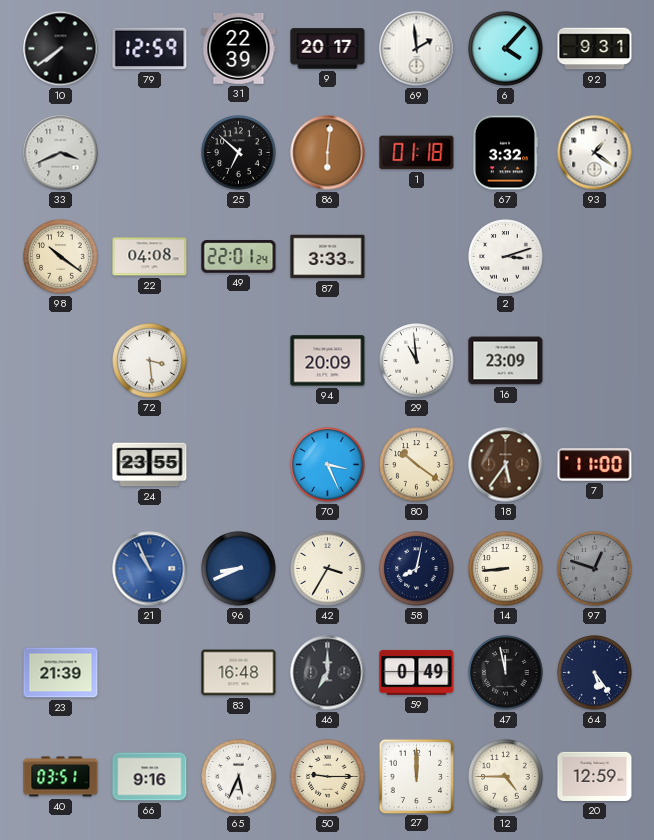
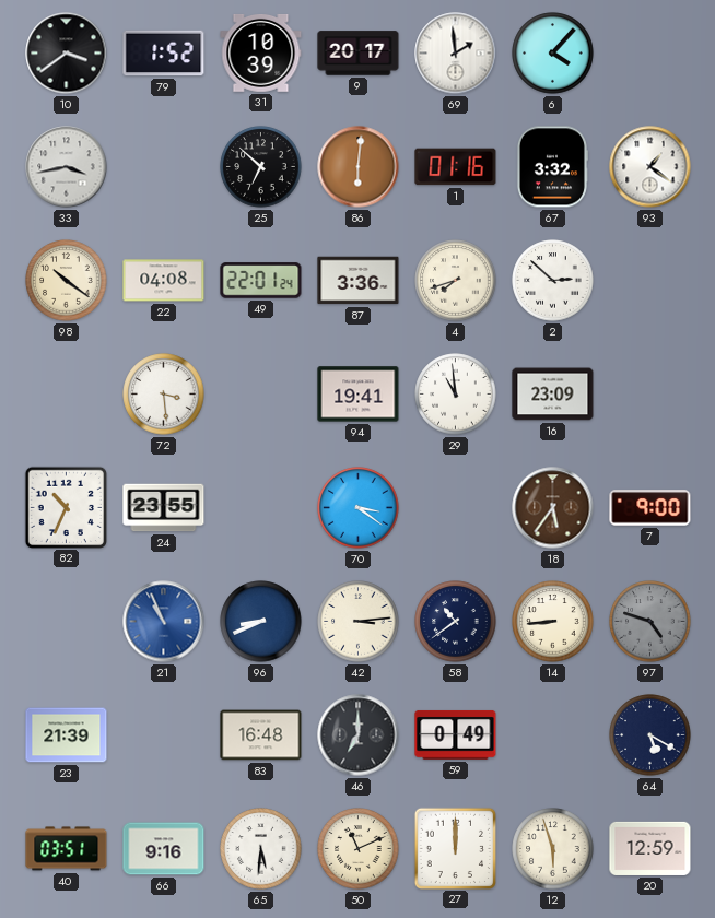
10: 7:39 -> 3:39
79: 12:59 -> 1:52
31: 22:39 -> 10:39
92: 9:31 -> none
33: 3:41 -> 3:43
1: 01:18 -> 01:16
87: 3:33 -> 3:36
4: none -> 7:42
2: 3:12 -> 2:52
94: 20:09 -> 19:41
82: none -> 10:34
70: 3:26 -> 3:21
80: 10:21 -> none
7: 11:00 -> 9:00
42: 3:35 -> 3:14
58: 8:02 -> 10:39
97: 12:48 -> 4:48
47: 11:58 -> none
64: 5:24 -> 5:20
65: 5:34 -> 5:31
50: 9:15 -> 11:11
12: 4:45 -> 5:57
